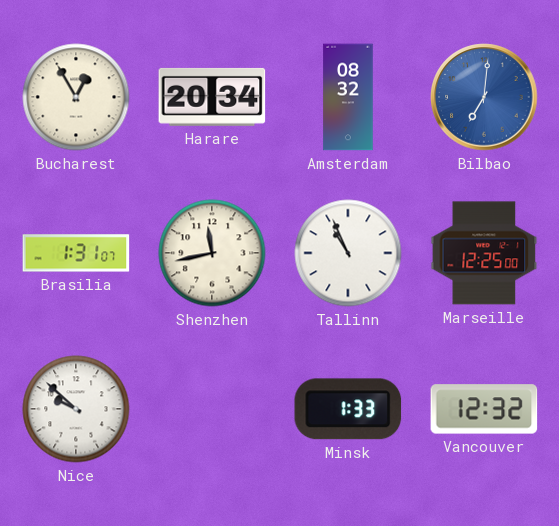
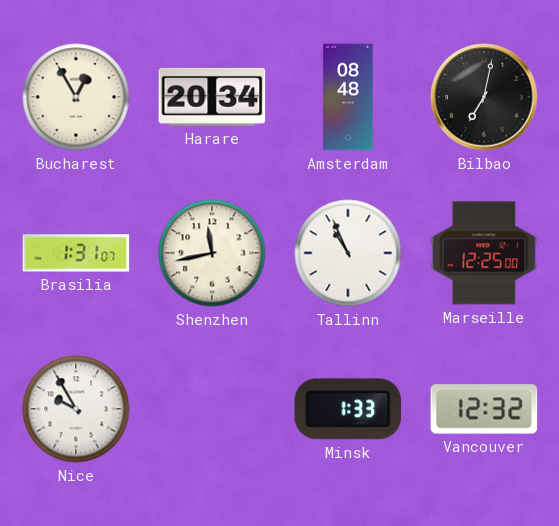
Amsterdam: 08:32 -> 08:48
Bilbao: 7:01 -> 7:02
Bilbao dial: blue -> black
Nice: 9:52 -> 9:55
